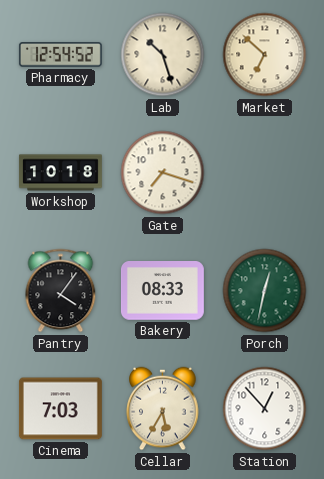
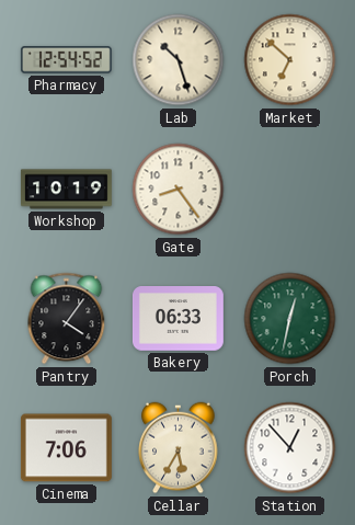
Workshop: 10:18 -> 10:19
Gate: 7:18 -> 8:24
Bakery: 08:33 -> 06:33
Cinema: 7:03 -> 7:06
